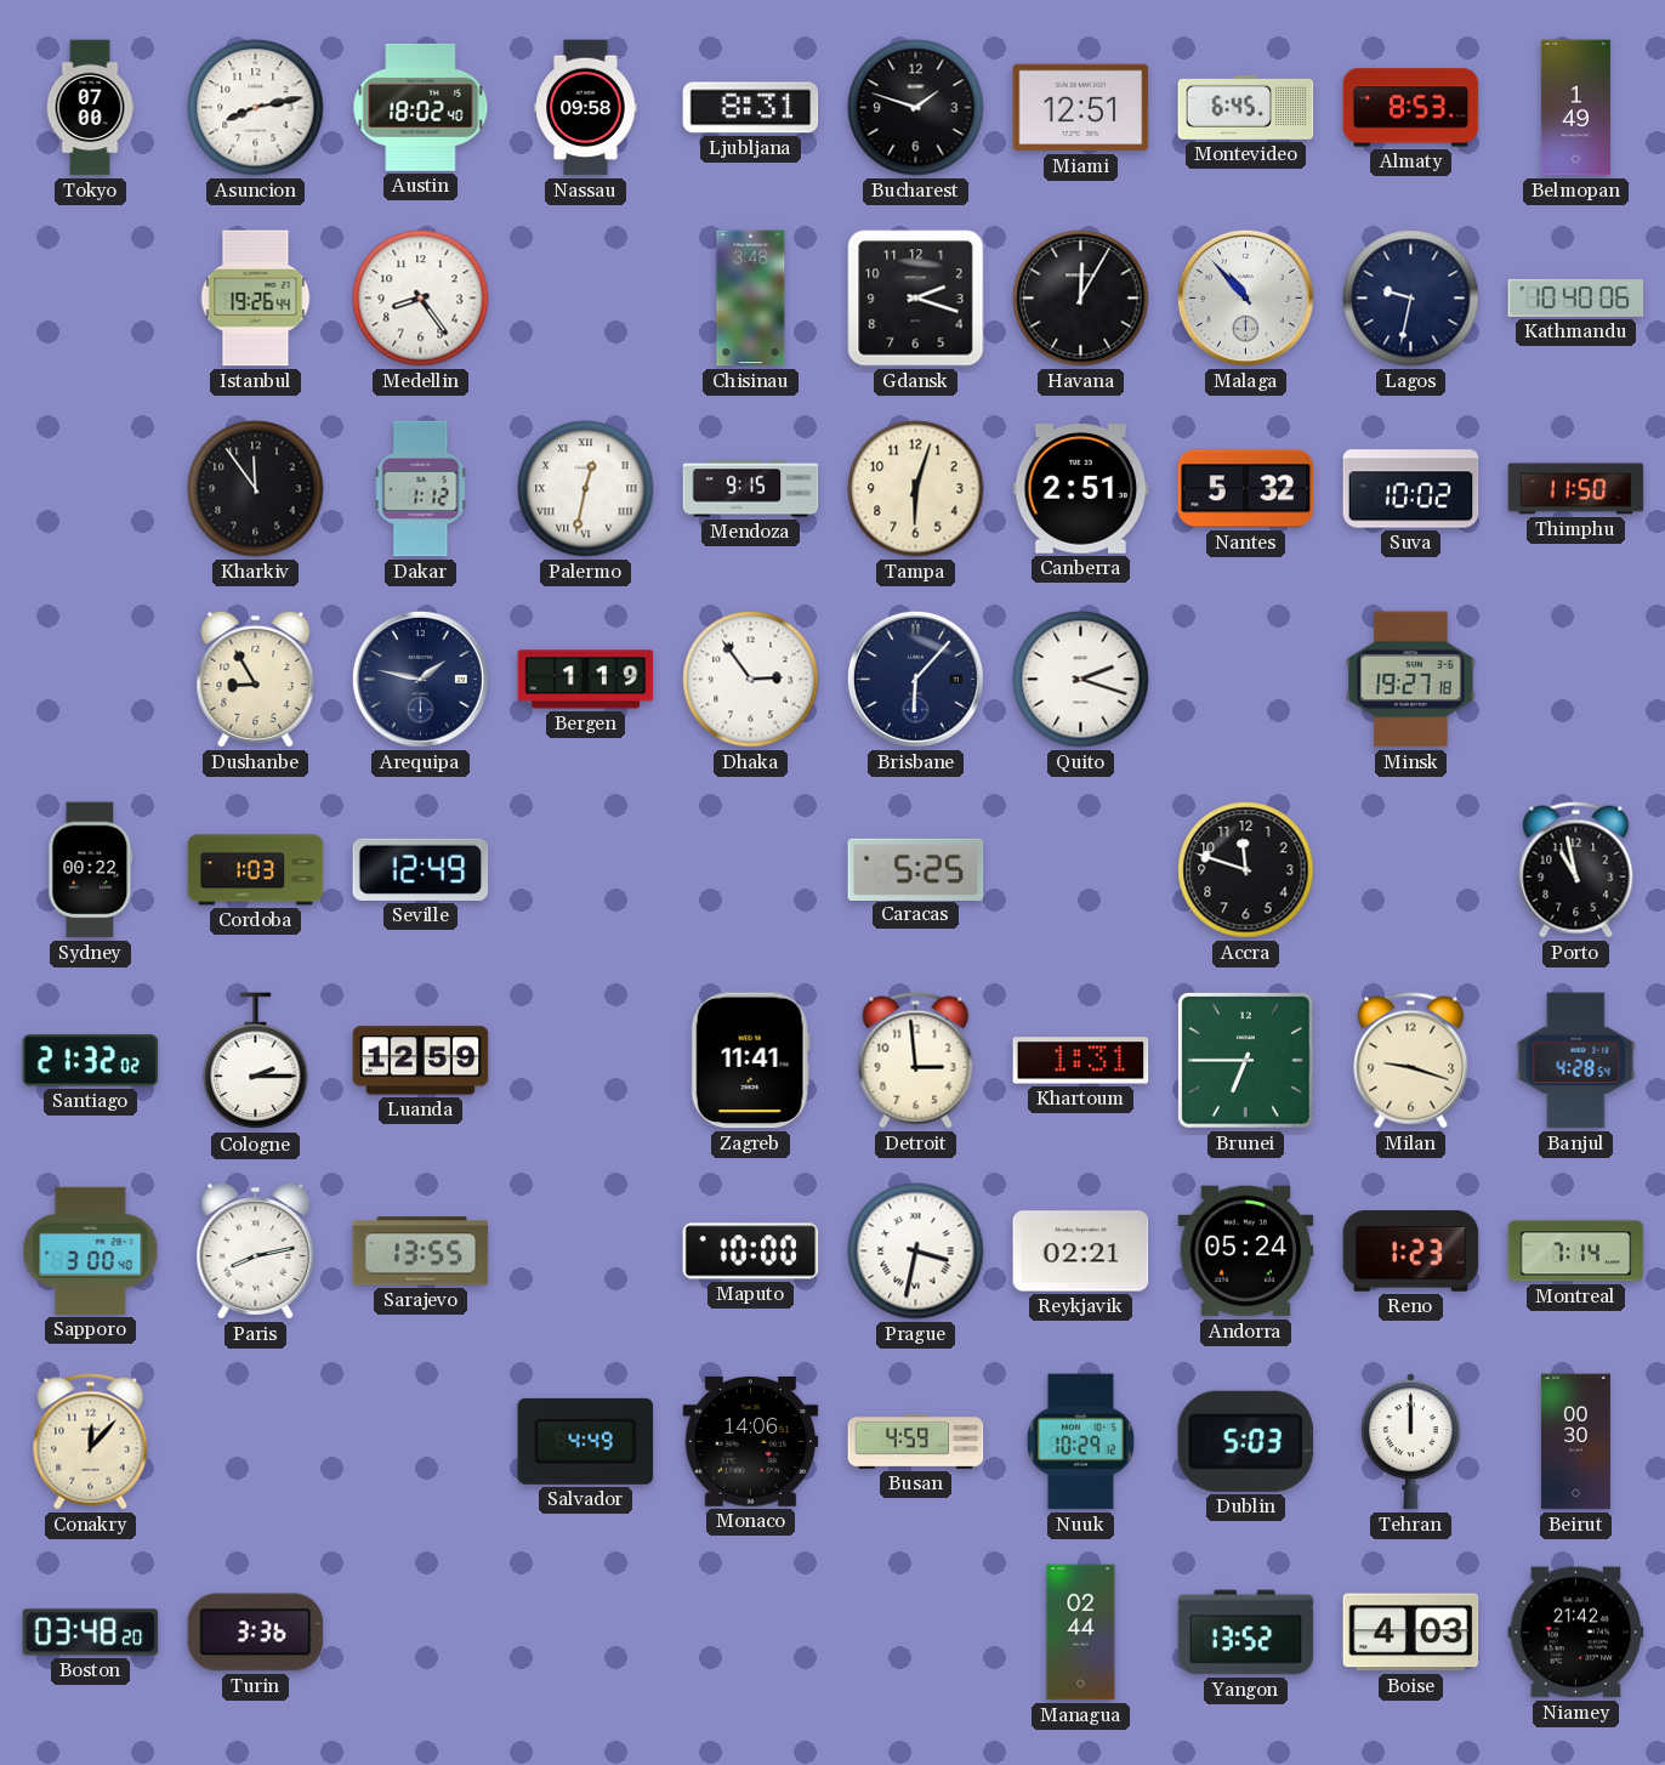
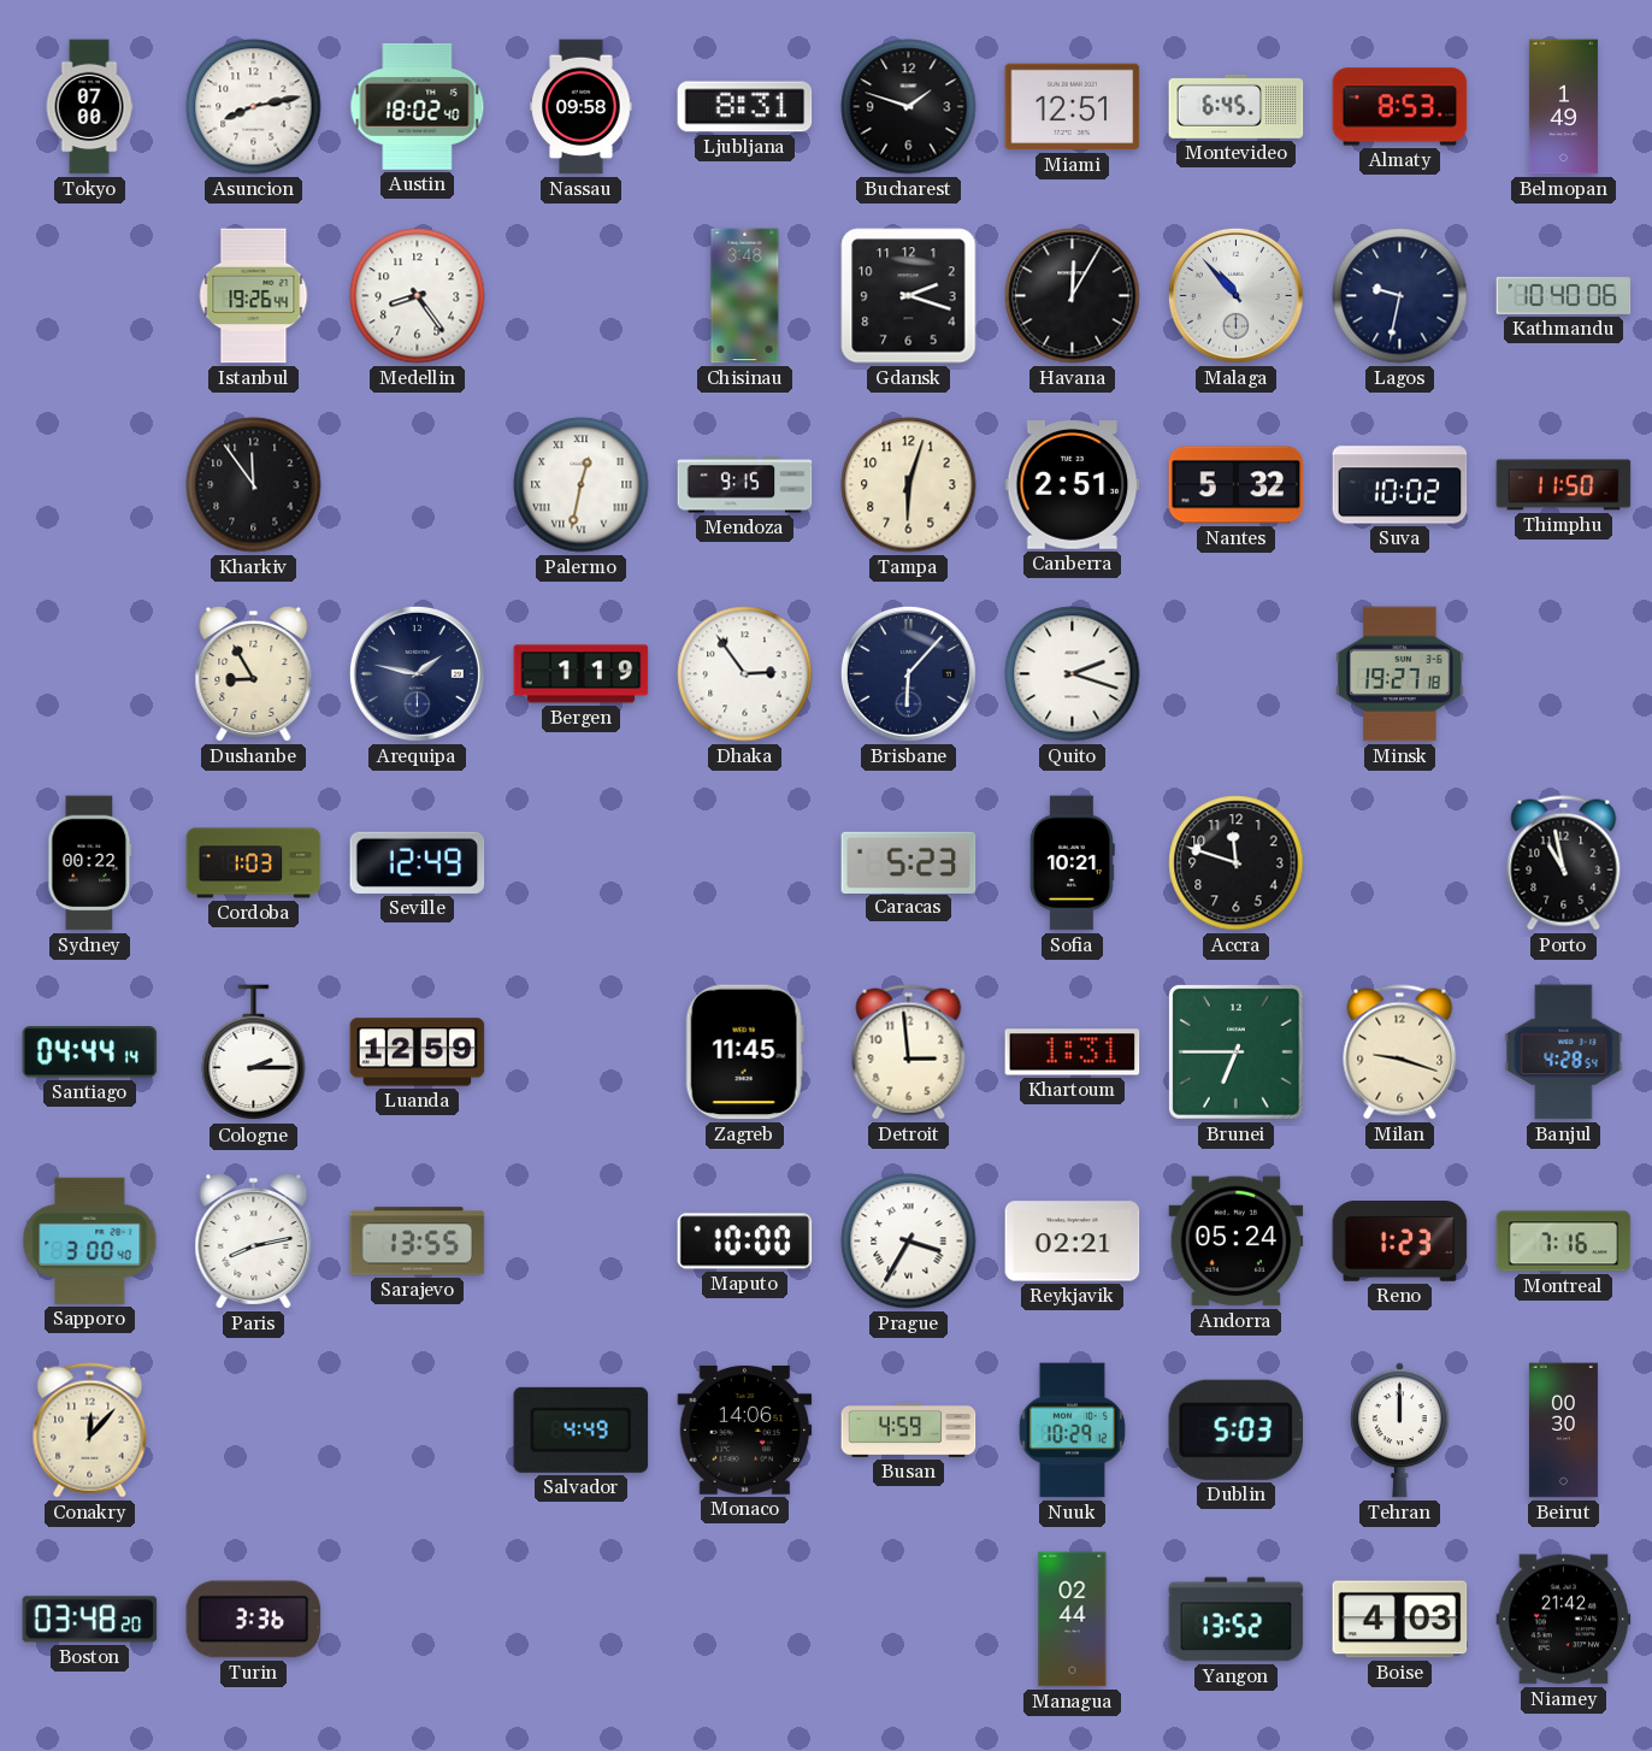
Dakar: 1:12 -> none
Caracas: 5:25 -> 5:23
Sofia: none -> 10:21
Santiago: 21:32 -> 04:44
Zagreb: 11:41 -> 11:45
Prague: 3:32 -> 3:35
Montreal: 7:14 -> 7:16
